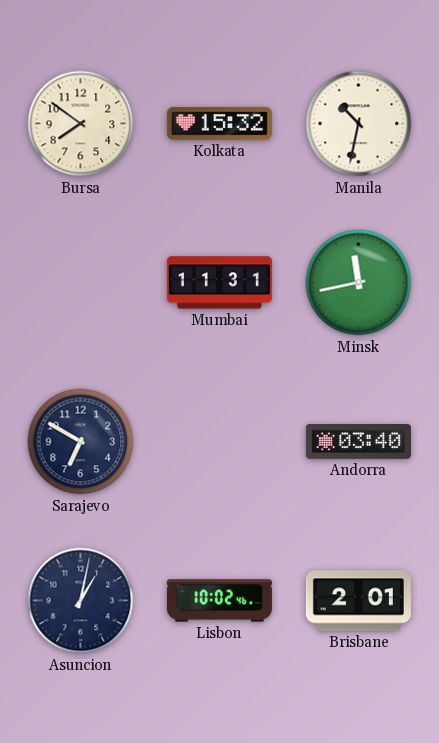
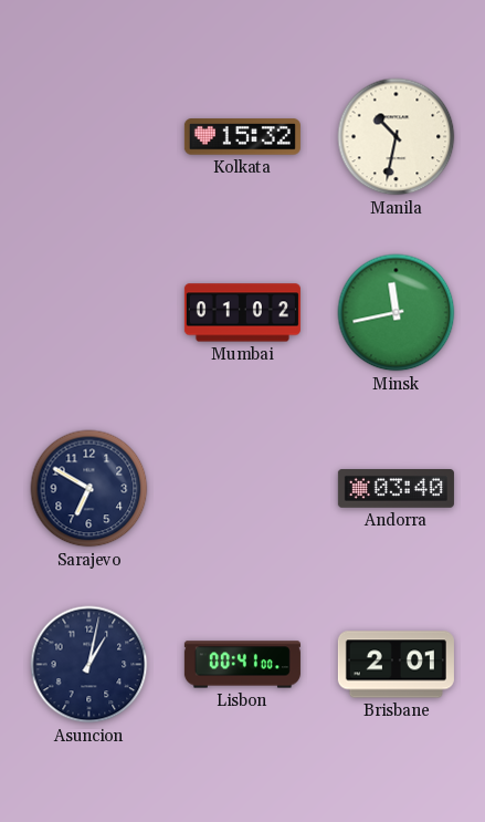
Bursa: 7:51 -> none
Mumbai: 11:31 -> 01:02
Lisbon: 10:02 -> 00:41
